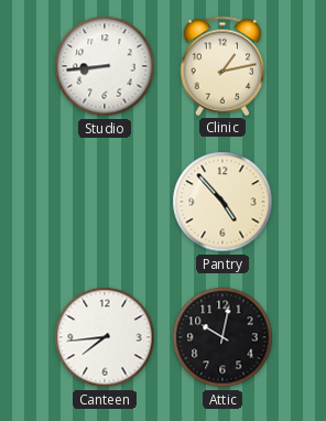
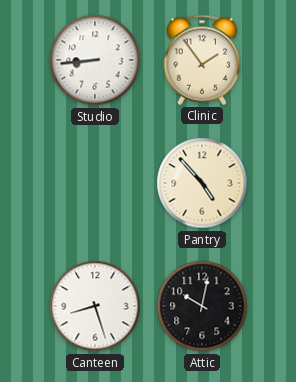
Clinic: 1:13 -> 1:54
Canteen: 7:44 -> 8:27
